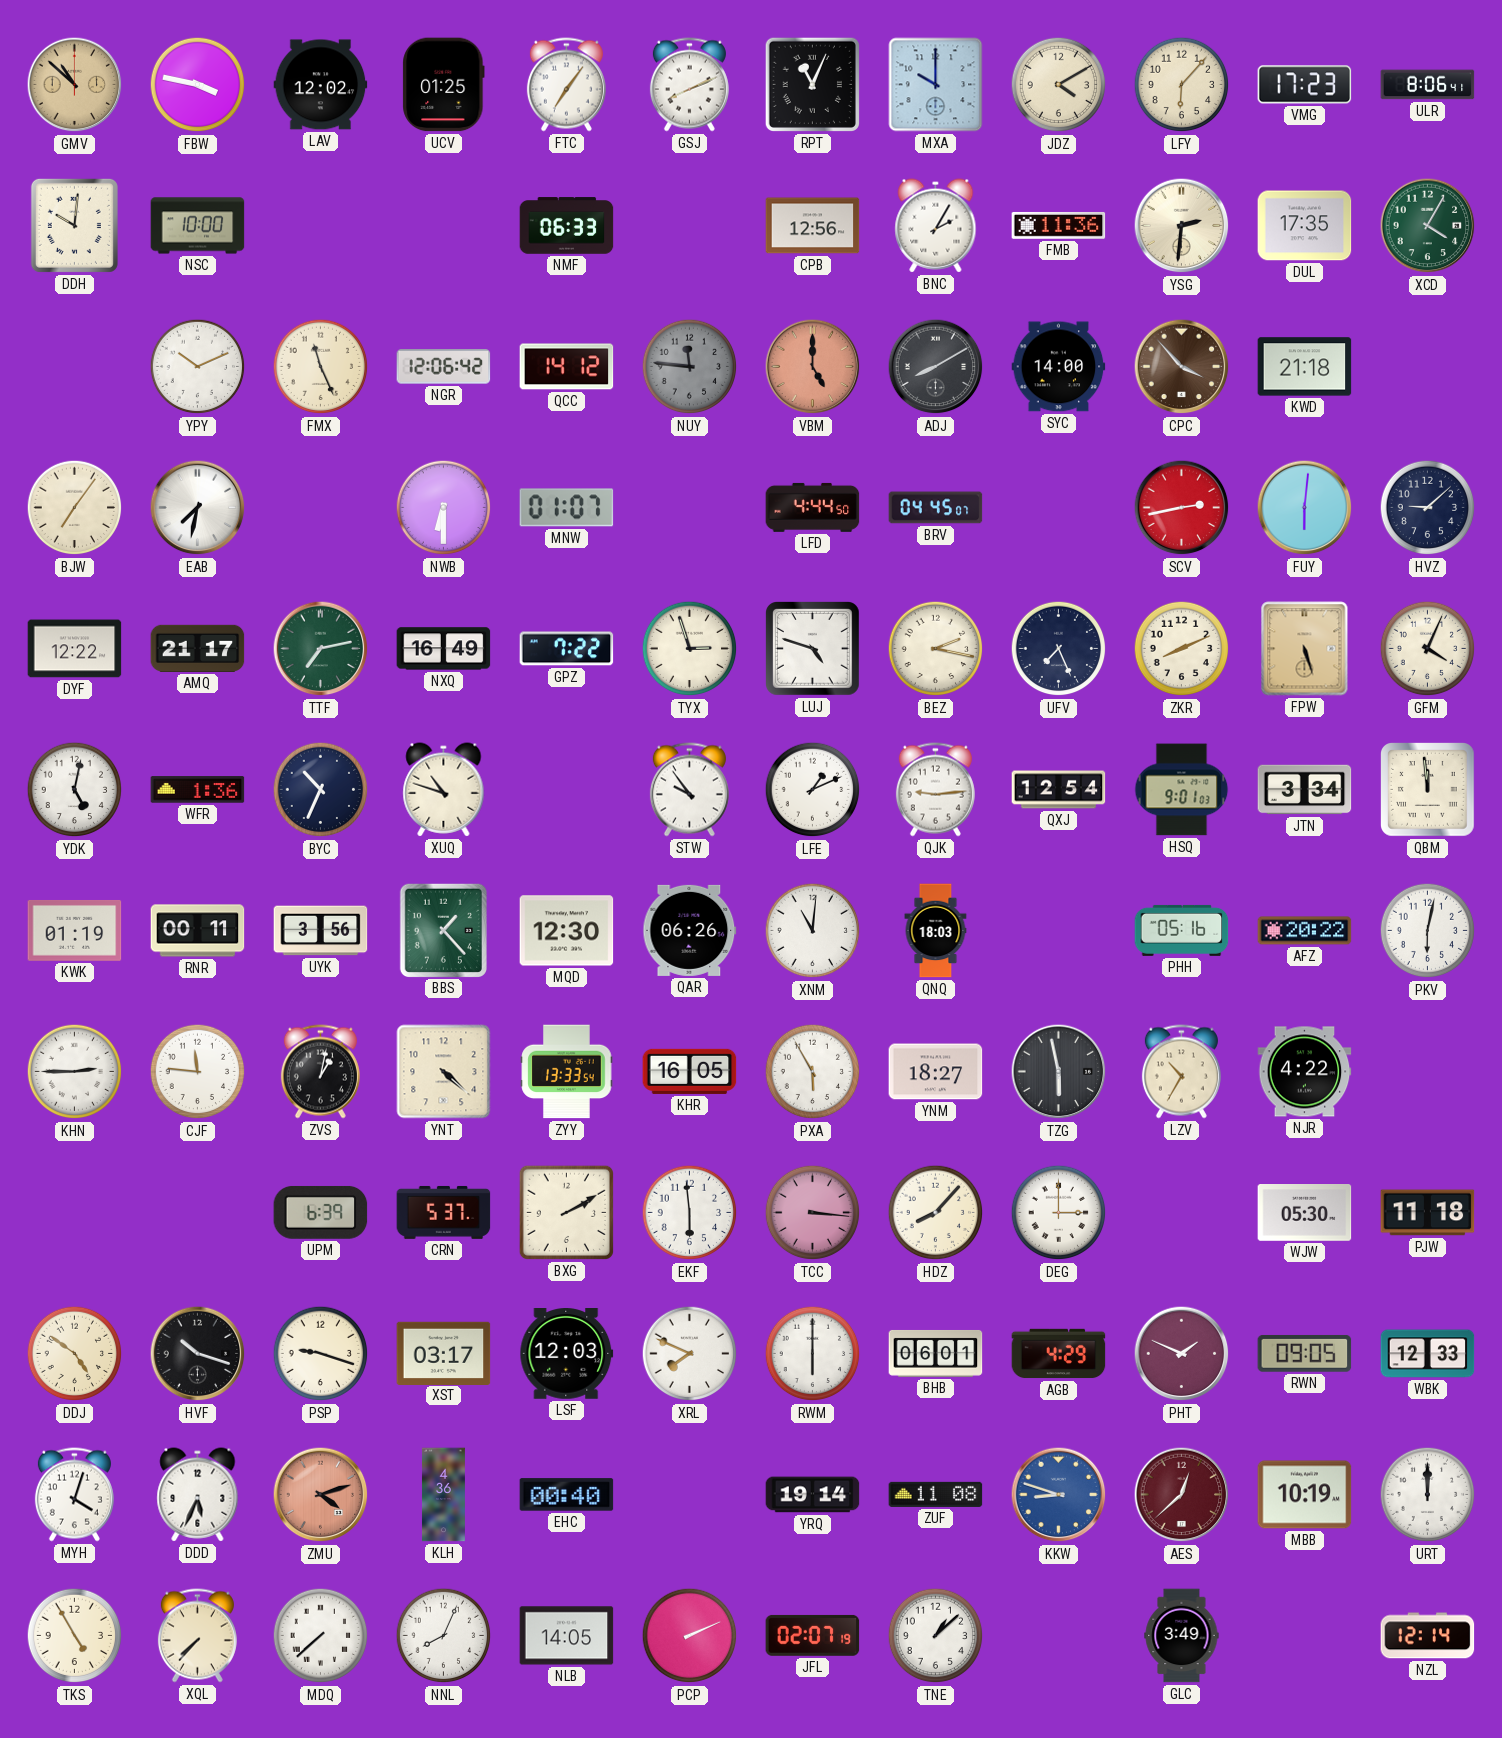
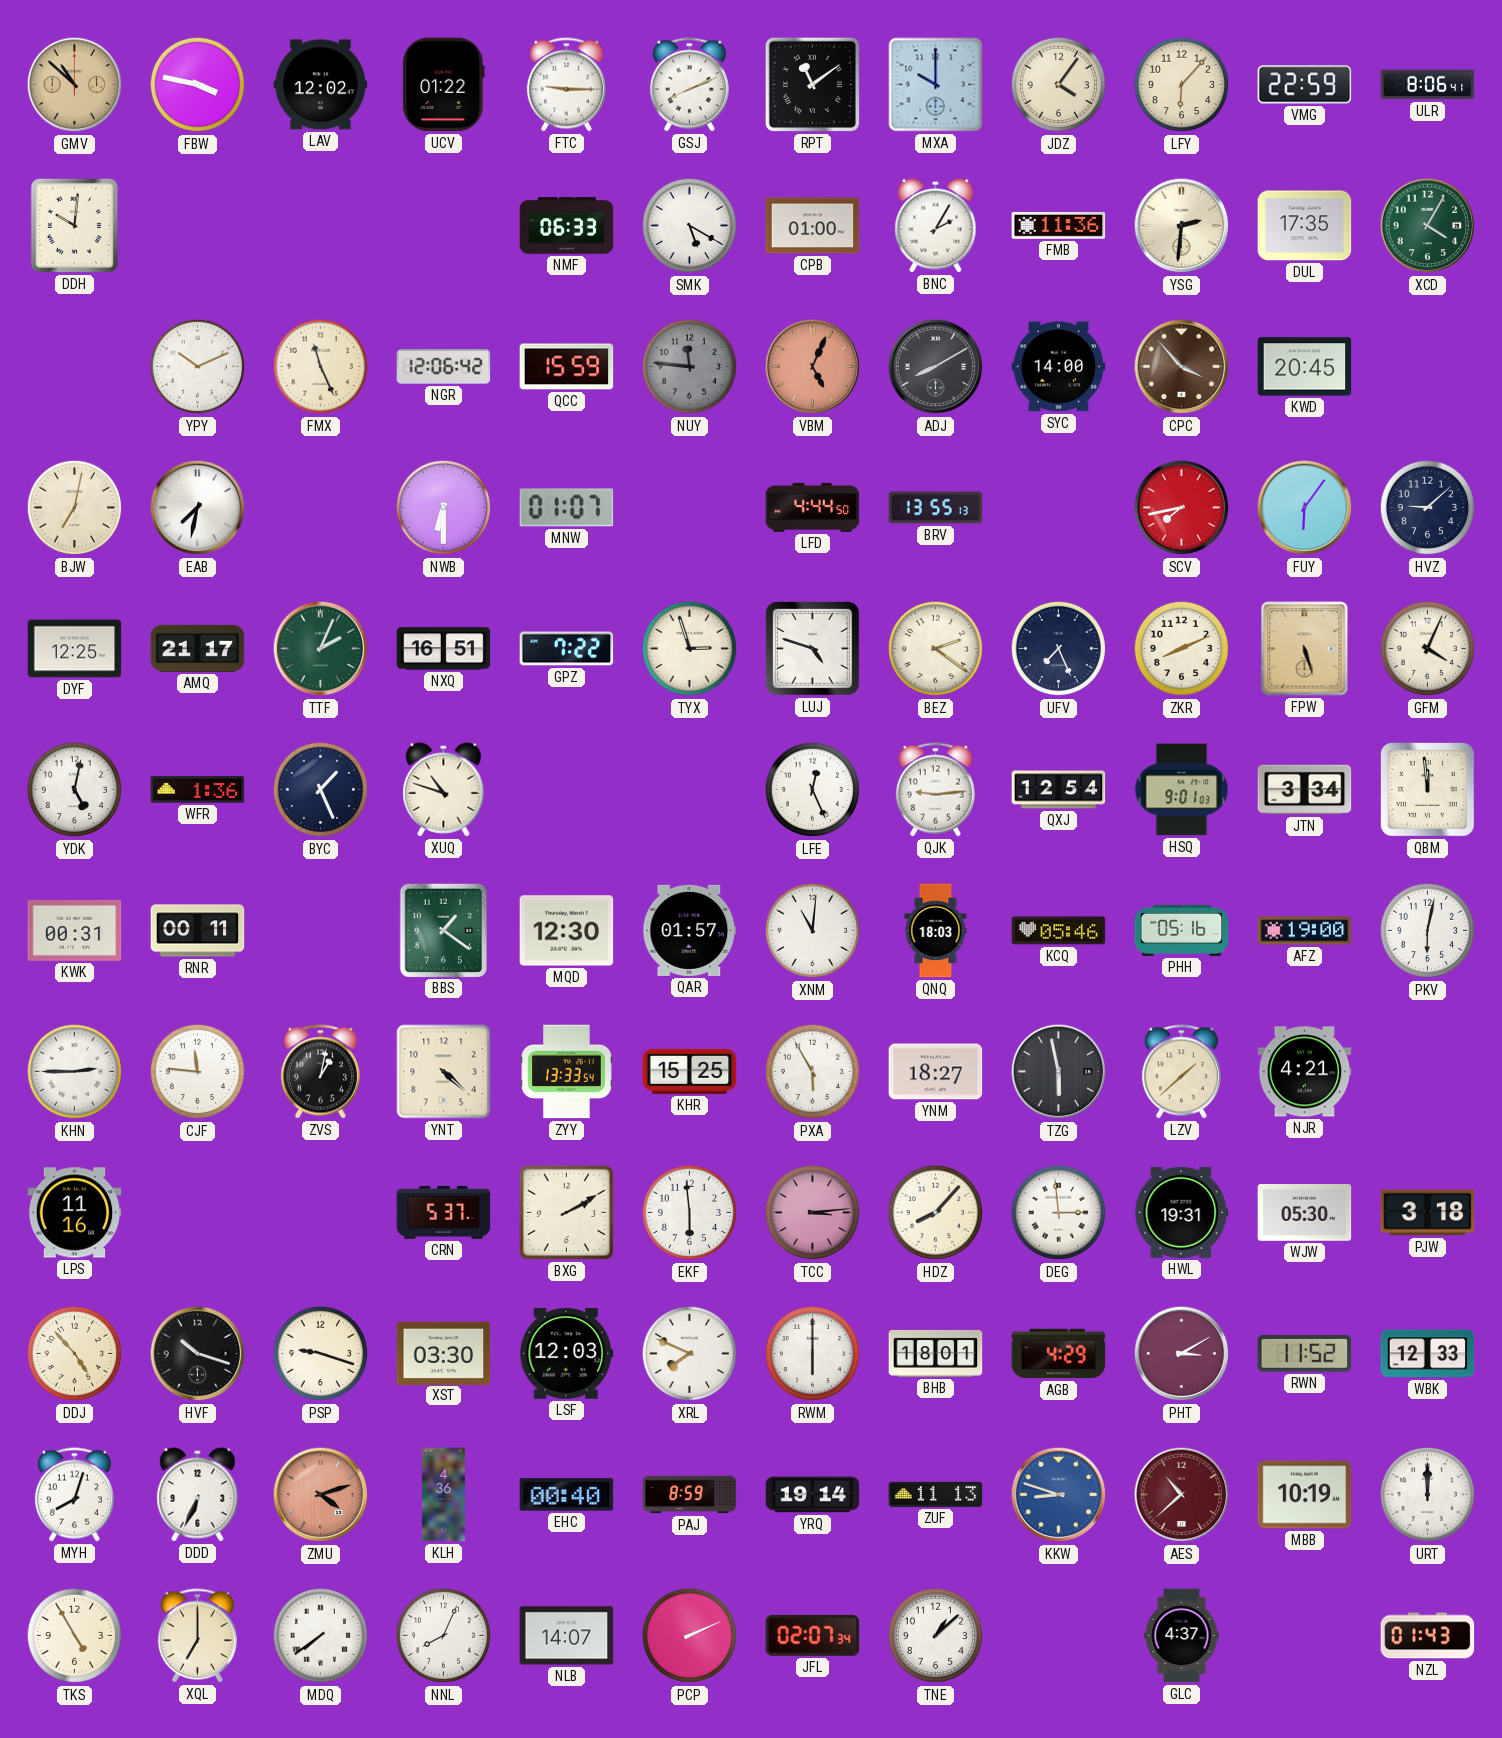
UCV: 01:25 -> 01:22
FTC: 7:06 -> 9:15
RPT: 11:04 -> 11:09
JDZ: 4:10 -> 4:06
VMG: 17:23 -> 22:59
NSC: 10:00 -> none
SMK: none -> 5:20
CPB: 12:56 -> 01:00
QCC: 14:12 -> 15:59
VBM: 5:00 -> 5:04
KWD: 21:18 -> 20:45
BJW: 7:06 -> 7:02
BRV: 04:45 -> 13:55
SCV: 2:43 -> 7:43
FUY: 6:01 -> 6:06
DYF: 12:22 -> 12:25
TTF: 7:13 -> 2:04
NXQ: 16:49 -> 16:51
BEZ: 2:17 -> 2:21
BYC: 10:34 -> 1:26
STW: 9:54 -> none
LFE: 1:11 -> 12:26
KWK: 01:19 -> 00:31
UYK: 3:56 -> none
BBS: 1:23 -> 1:21
QAR: 06:26 -> 01:57
KCQ: none -> 05:46
AFZ: 20:22 -> 19:00
KHR: 16:05 -> 15:25
LZV: 10:35 -> 1:38
NJR: 4:22 -> 4:21
LPS: none -> 11:16
UPM: 6:39 -> none
TCC: 3:16 -> 3:14
DEG: 3:00 -> 2:59
HWL: none -> 19:31
PJW: 11:18 -> 3:18
DDJ: 4:51 -> 4:53
XST: 03:17 -> 03:30
BHB: 06:01 -> 18:01
PHT: 1:49 -> 3:10
RWN: 09:05 -> 11:52
MYH: 4:03 -> 8:03
DDD: 5:34 -> 6:34
PAJ: none -> 8:59
ZUF: 11:08 -> 11:13
AES: 12:38 -> 10:38
XQL: 7:37 -> 7:00
MDQ: 7:38 -> 7:39
NLB: 14:05 -> 14:07
JFL: 02:07:19 -> 02:07:34
GLC: 3:49 -> 4:37
NZL: 12:14 -> 01:43
